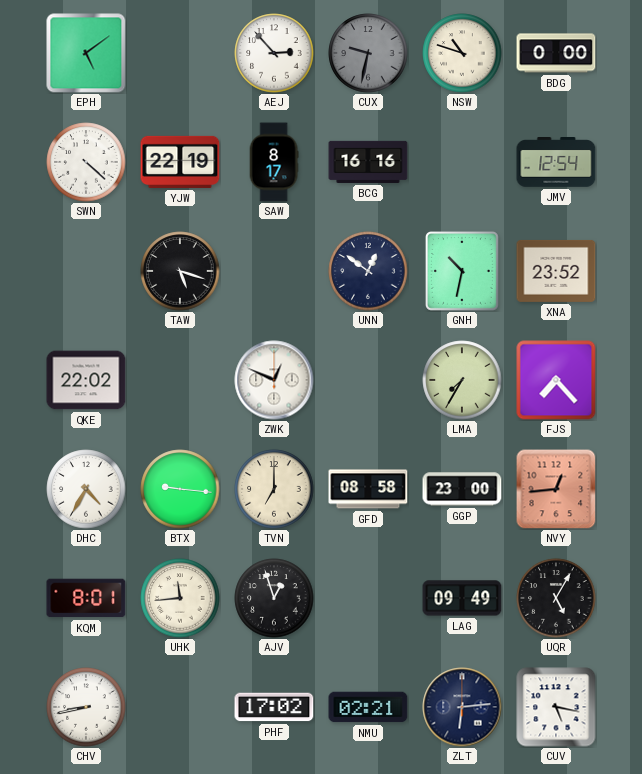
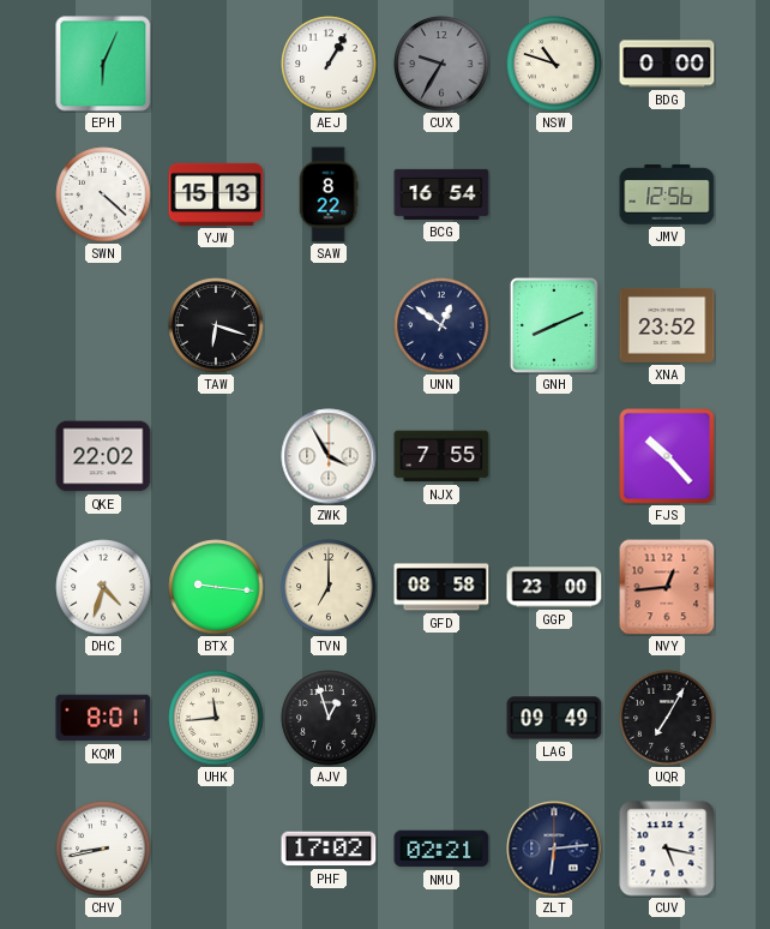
EPH: 5:09 -> 6:04
AEJ: 2:53 -> 1:05
CUX: 9:32 -> 9:35
YJW: 22:19 -> 15:13
SAW: 8:17 -> 8:22
BCG: 16:16 -> 16:54
JMV: 12:54 -> 12:56
TAW: 5:18 -> 6:18
GNH: 10:32 -> 8:11
ZWK: 12:49 -> 3:55
NJX: none -> 7:55
LMA: 7:35 -> none
FJS: 7:23 -> 10:23
DHC: 4:35 -> 4:33
UQR: 5:05 -> 7:05
